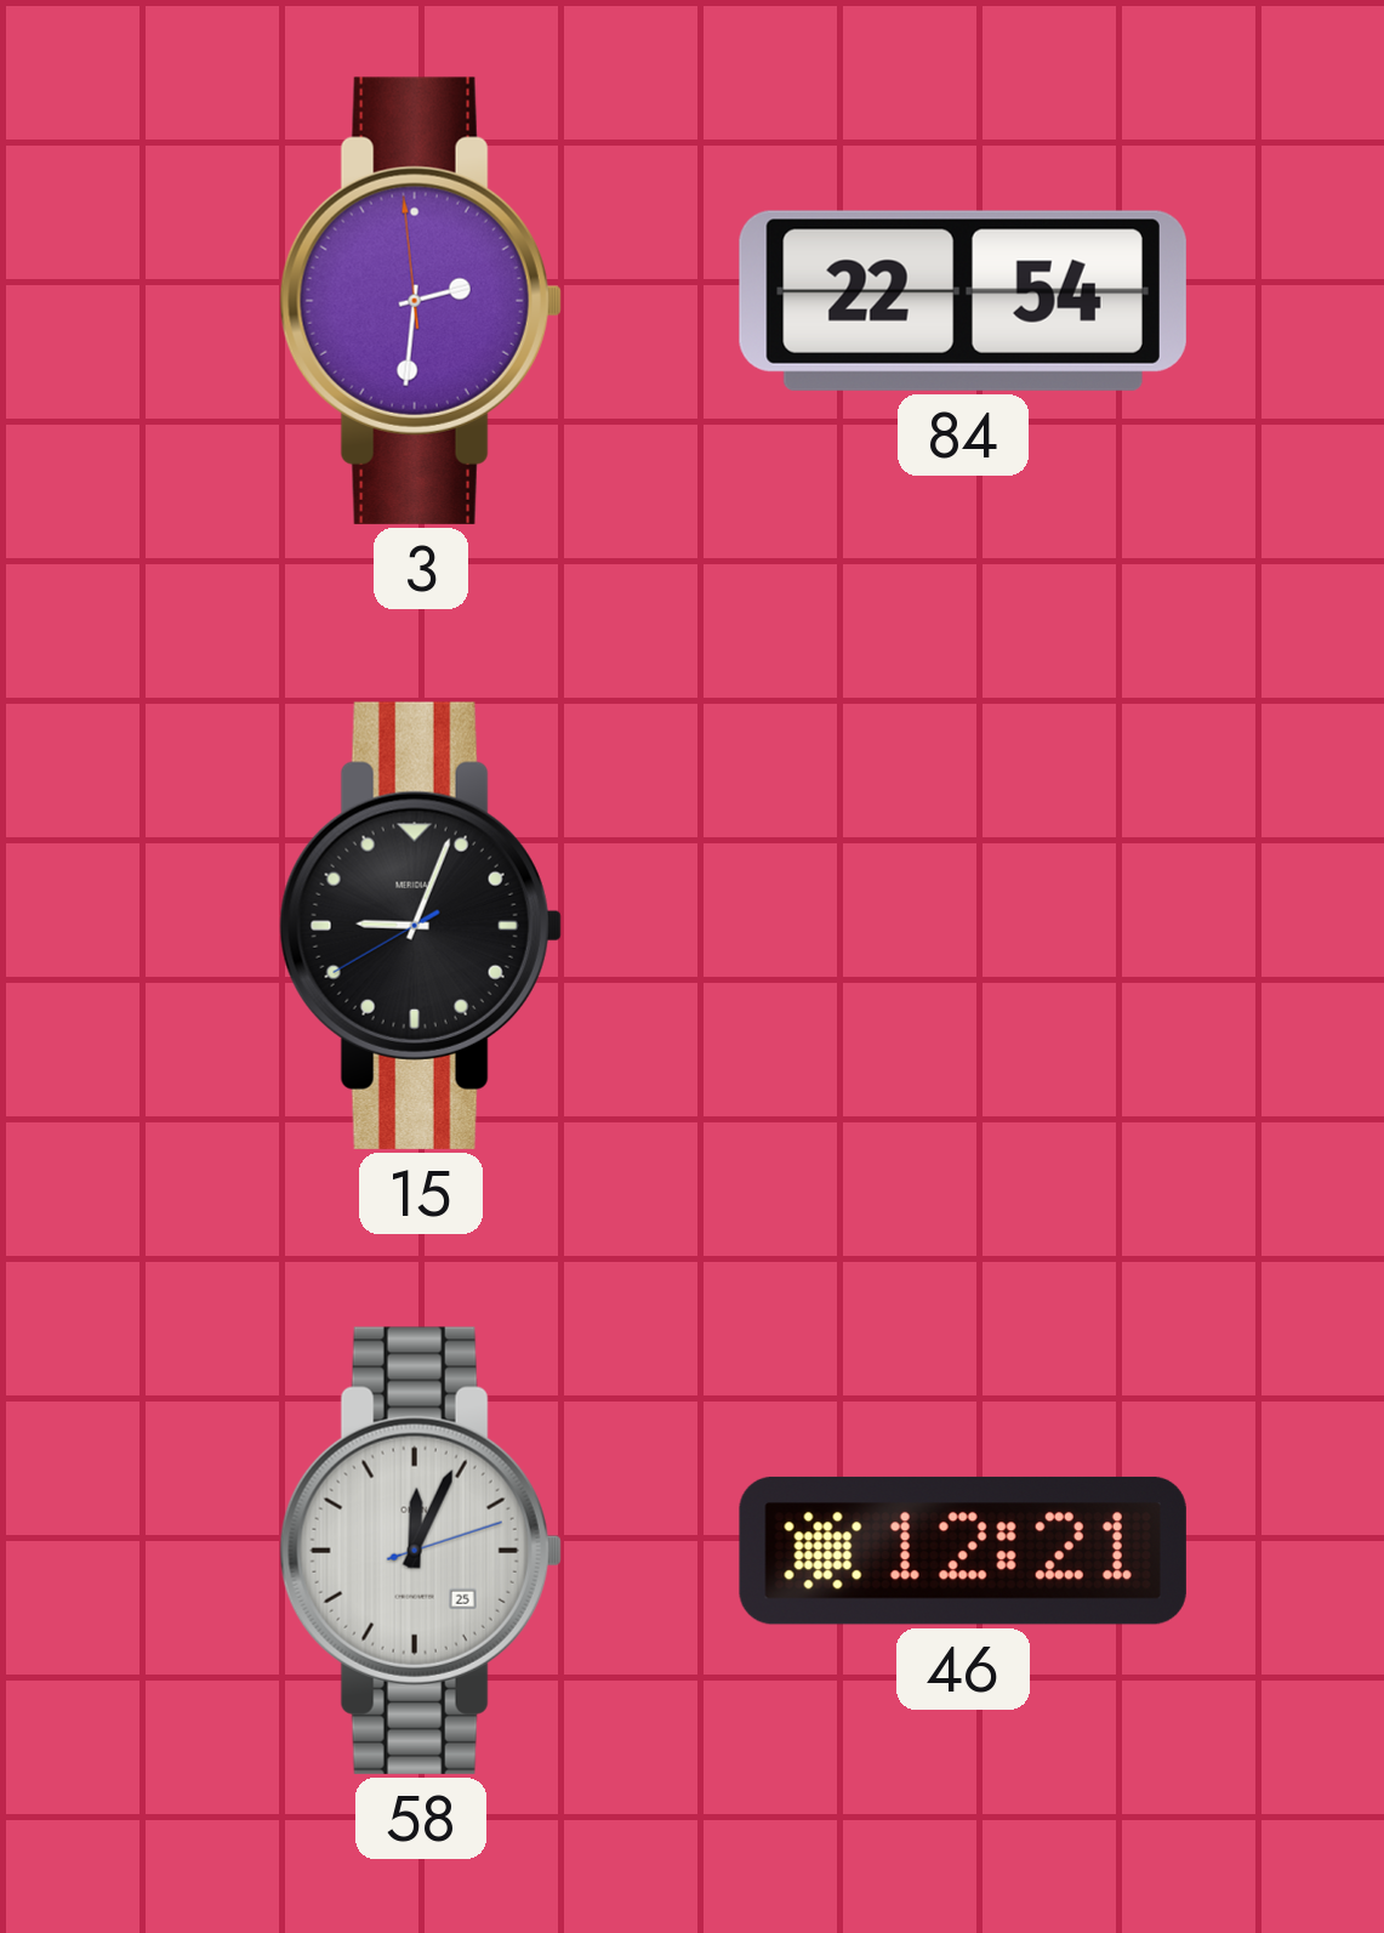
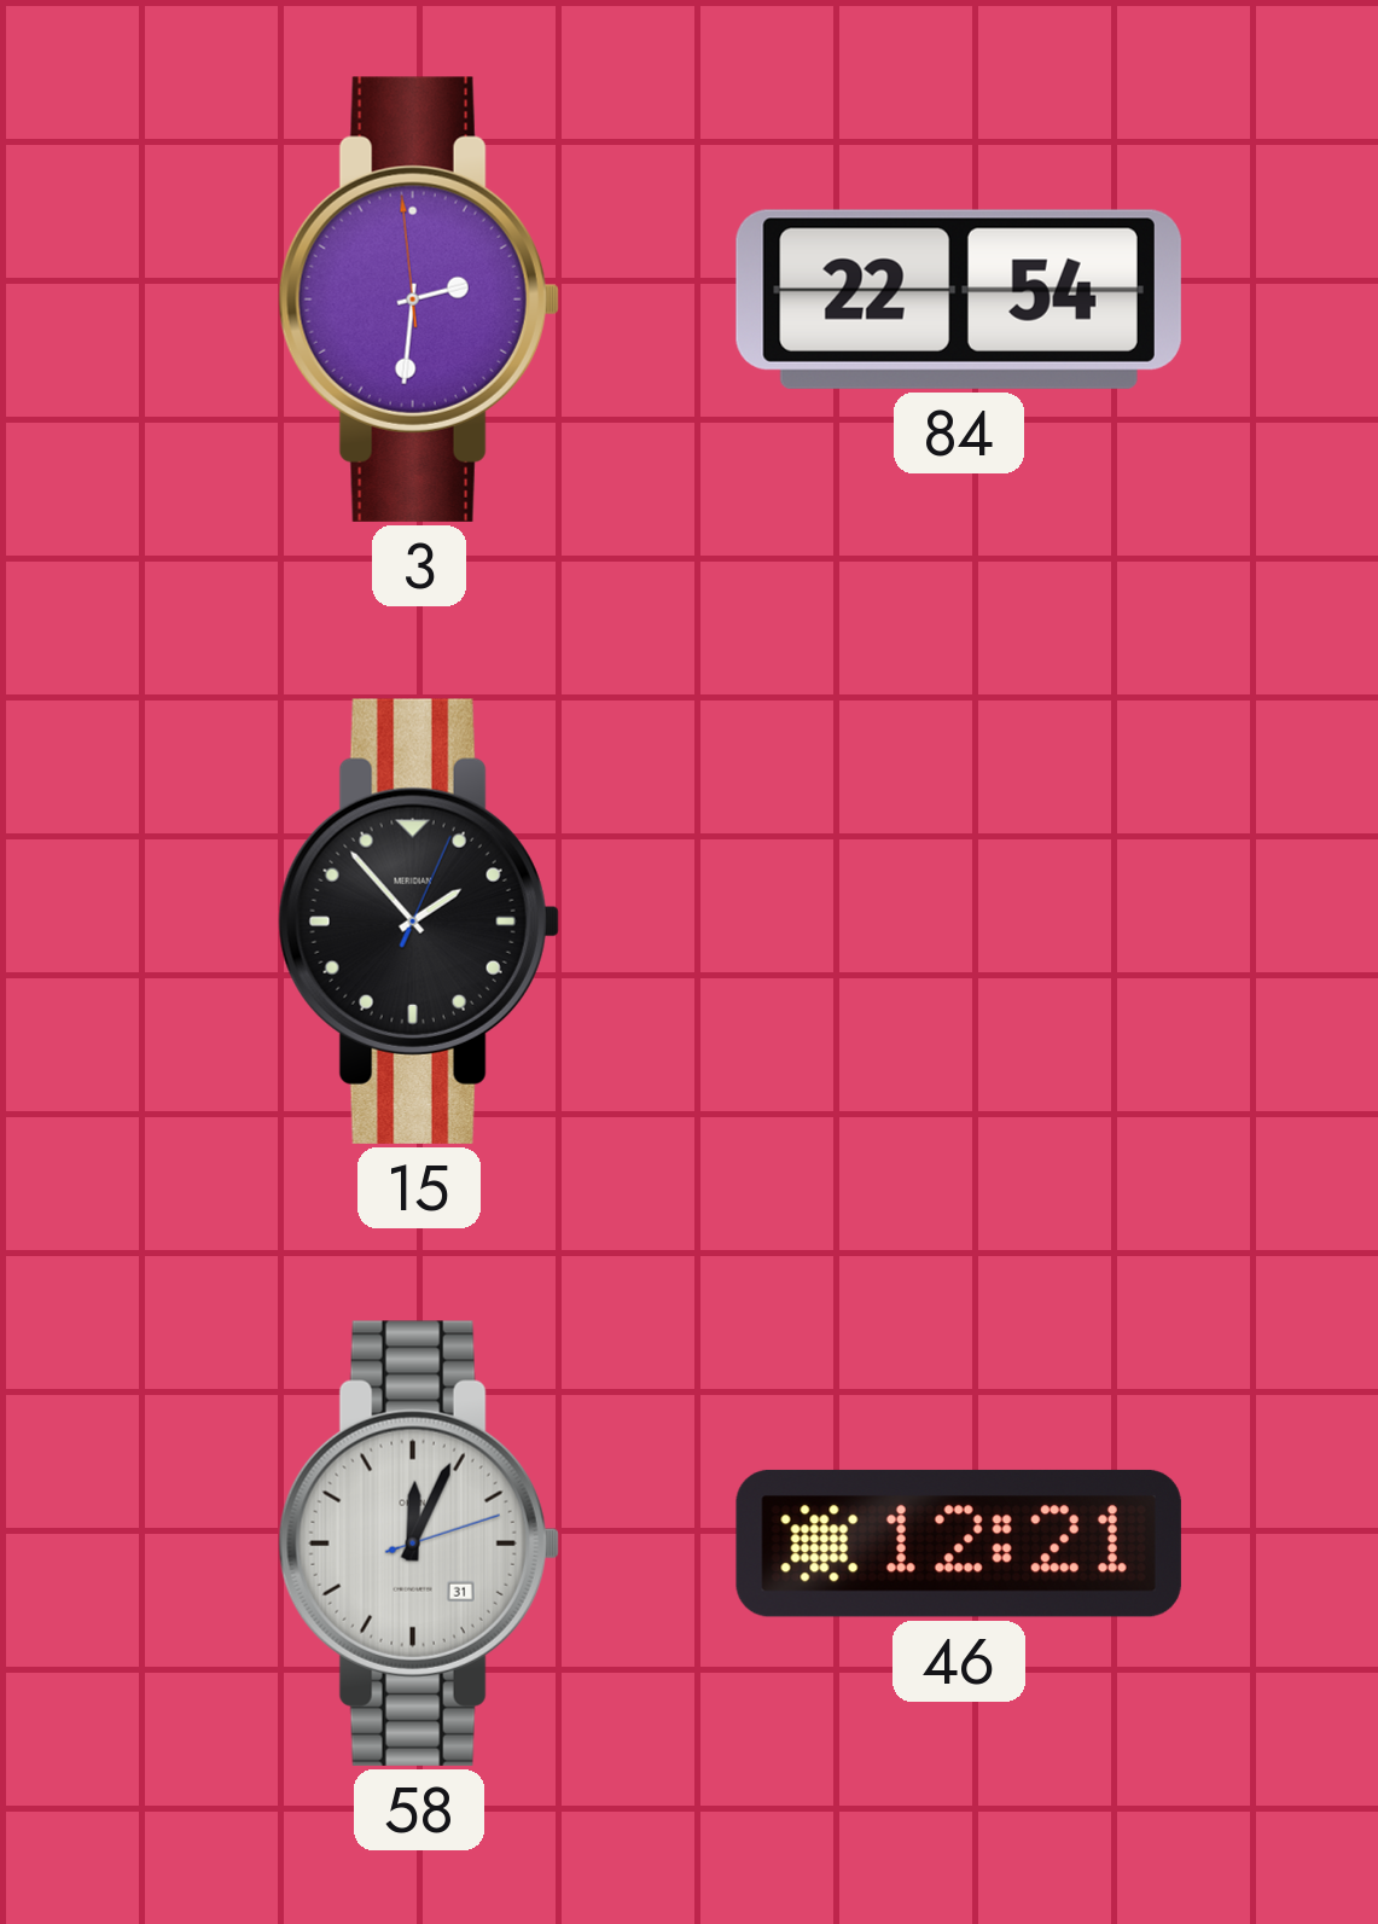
15: 9:03 -> 1:53
58 date: 25 -> 31
